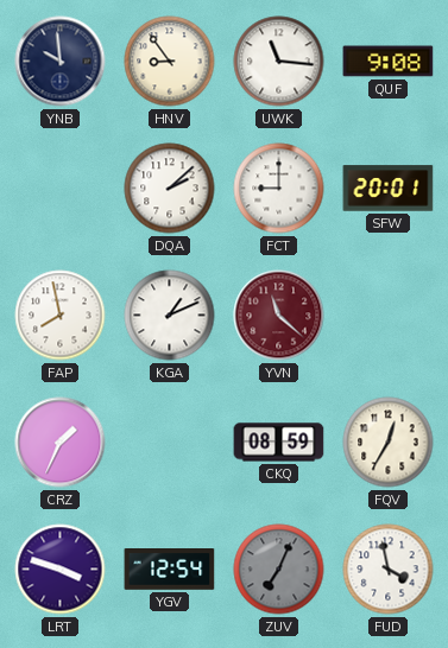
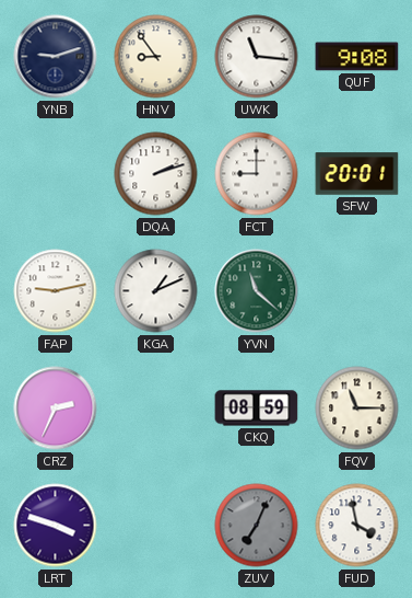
YNB: 9:59 -> 9:12
DQA: 2:08 -> 2:12
FAP: 7:58 -> 9:13
YVN dial: burgundy -> green
CRZ: 1:34 -> 2:34
FQV: 12:35 -> 11:15
YGV: 12:54 -> none
